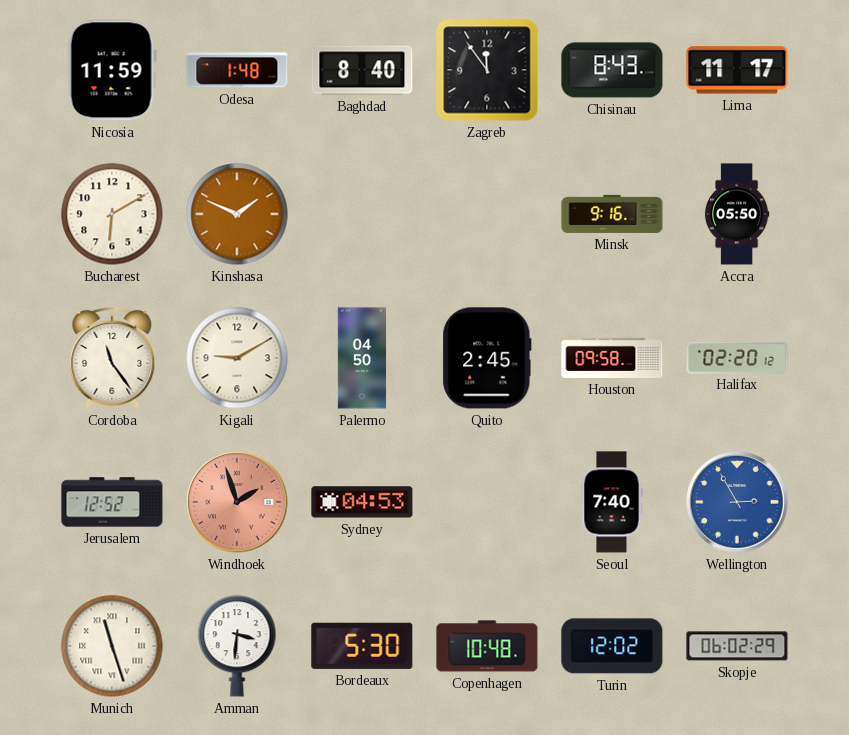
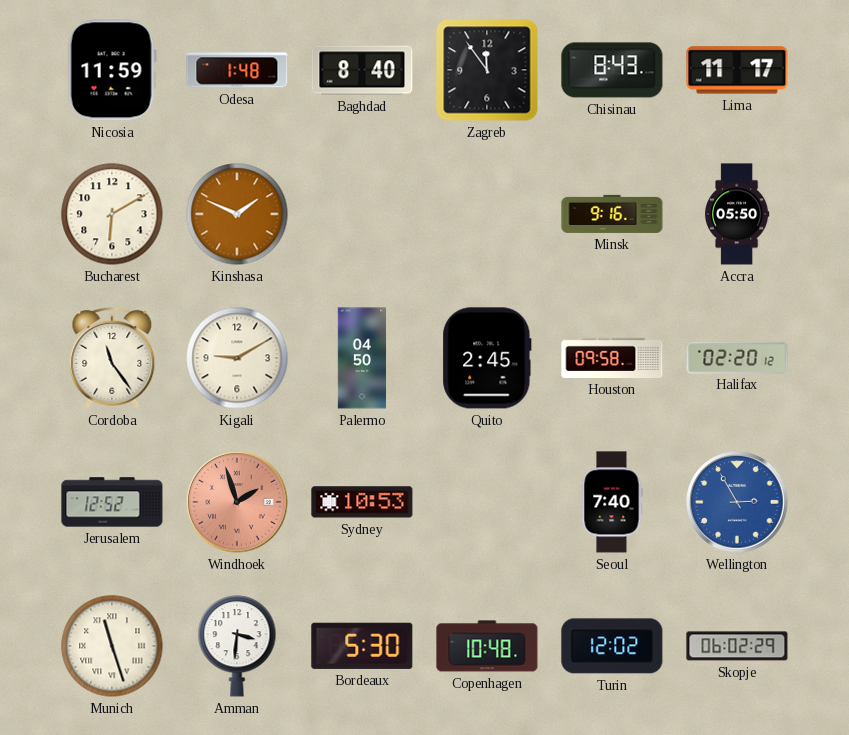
Sydney: 04:53 -> 10:53
